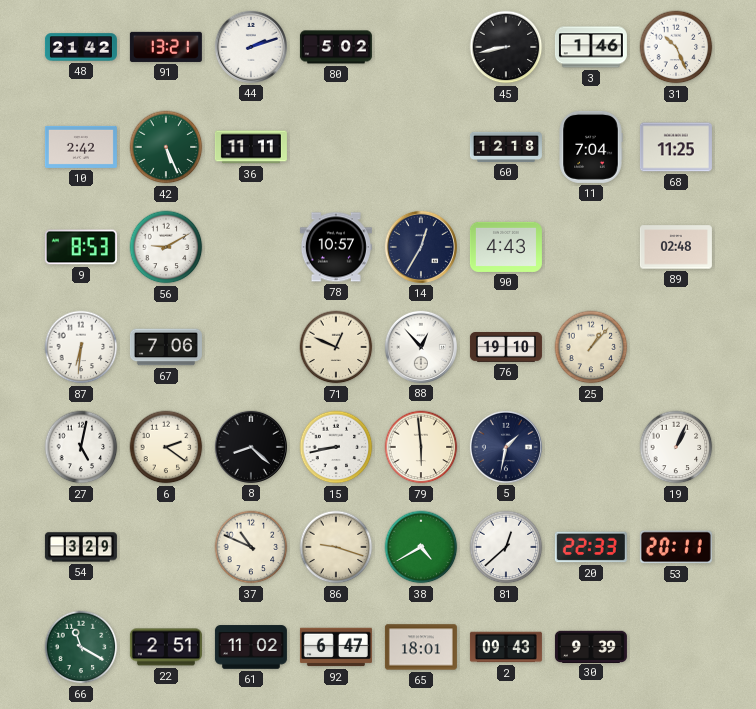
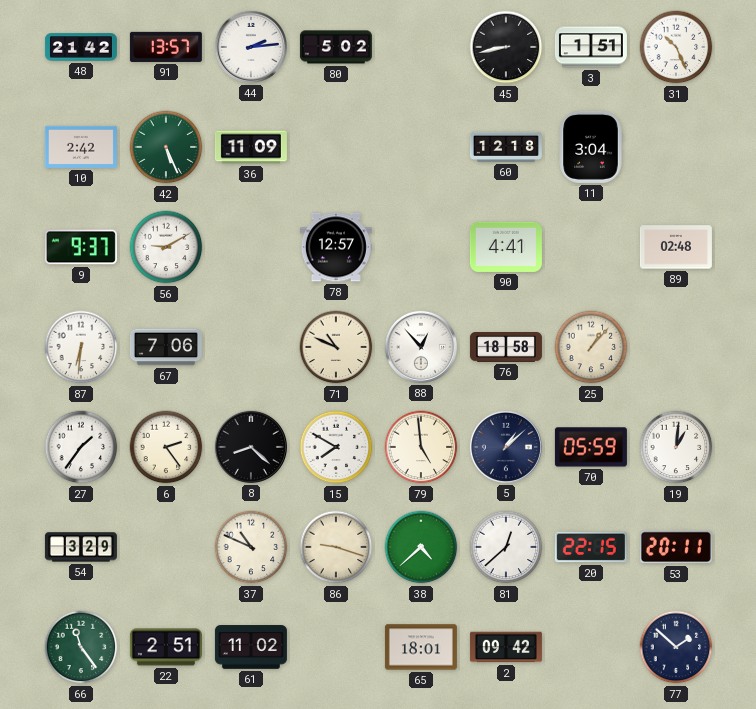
91: 13:21 -> 13:57
44: 2:12 -> 2:14
3: 1:46 -> 1:51
36: 11:11 -> 11:09
11: 7:04 -> 3:04
68: 11:25 -> none
9: 8:53 -> 9:37
78: 10:57 -> 12:57
14: 12:35 -> none
90: 4:43 -> 4:41
71: 12:49 -> 10:49
76: 19:10 -> 18:58
27: 5:02 -> 1:36
6: 2:21 -> 2:24
15: 8:43 -> 7:50
79: 5:59 -> 4:59
5: 1:32 -> 1:08
70: none -> 05:59
19: 1:04 -> 1:01
38: 4:40 -> 4:38
20: 22:33 -> 22:15
66: 11:20 -> 11:24
92: 6:47 -> none
2: 09:43 -> 09:42
30: 9:39 -> none
77: none -> 1:52
